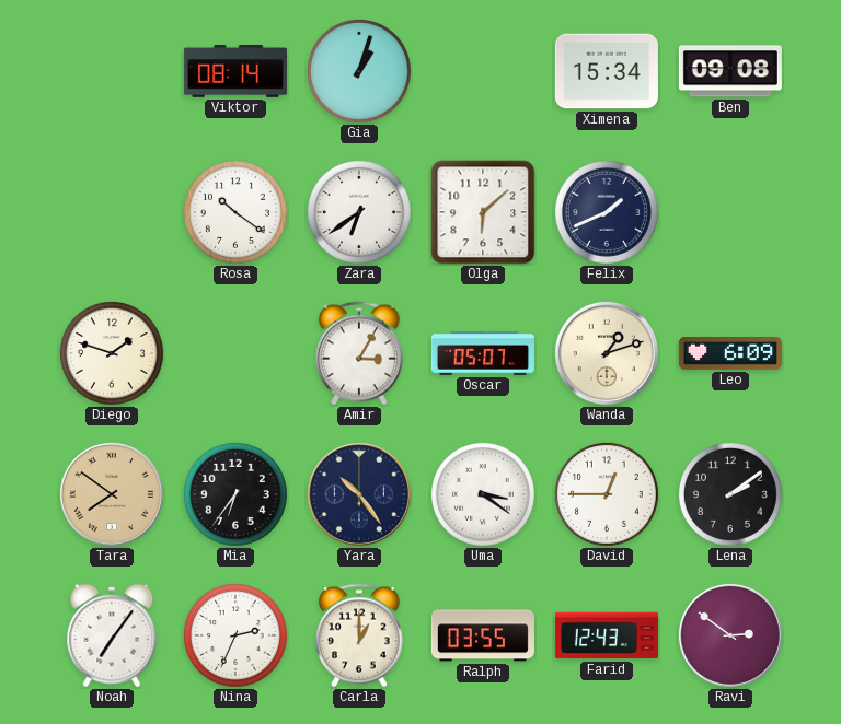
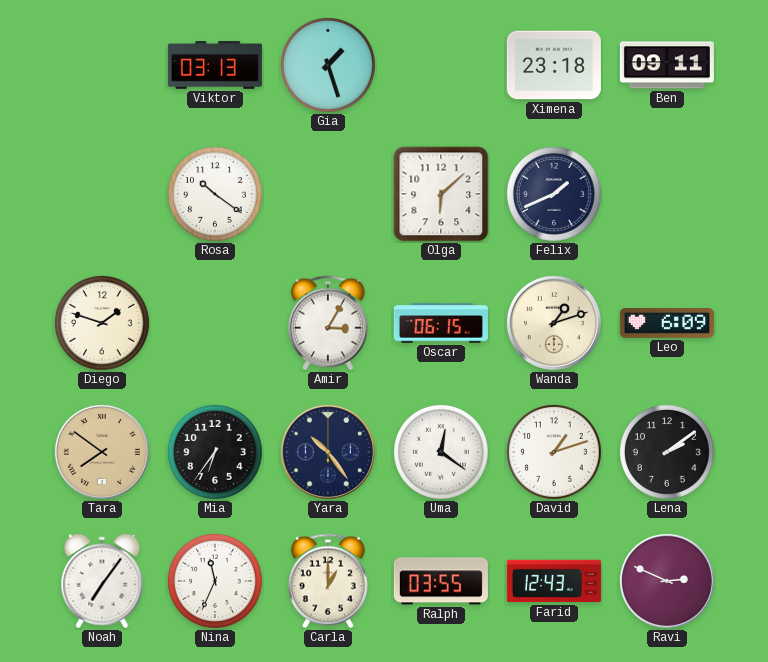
Viktor: 08:14 -> 03:13
Gia: 1:03 -> 1:27
Ximena: 15:34 -> 23:18
Ben: 09:08 -> 09:11
Zara: 6:39 -> none
Oscar: 05:07 -> 06:15
Uma: 3:21 -> 12:21
David: 12:45 -> 1:12
Nina: 2:34 -> 11:34
Ravi: 2:51 -> 2:49
